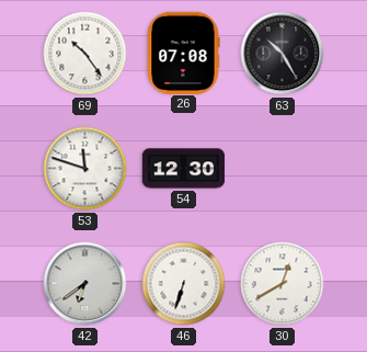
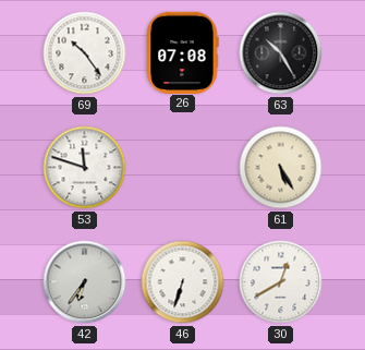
54: 12:30 -> none
61: none -> 5:25
42: 6:39 -> 6:36
